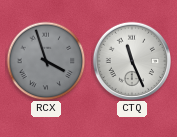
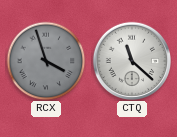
CTQ: 11:26 -> 11:22
